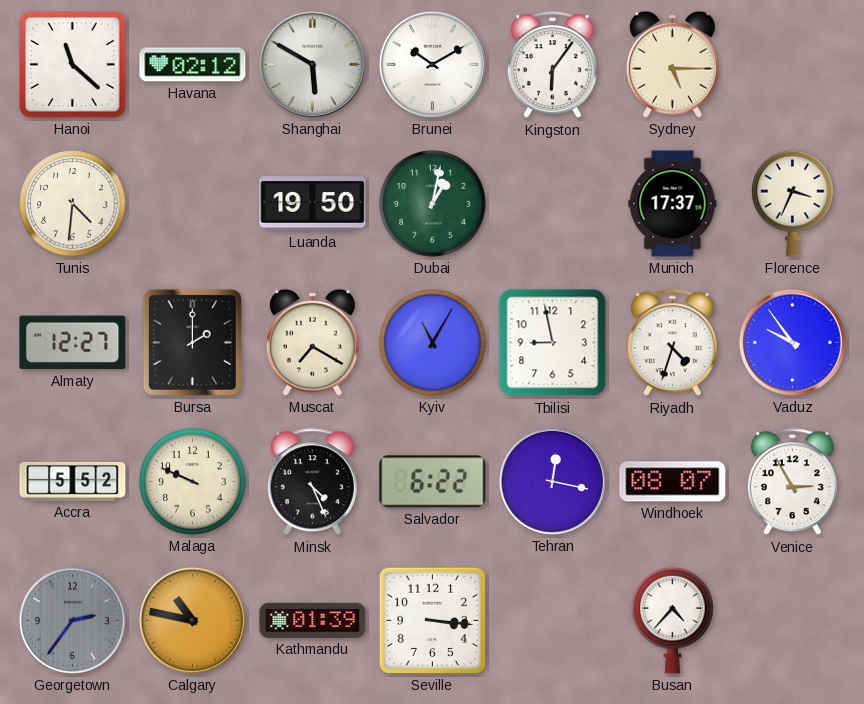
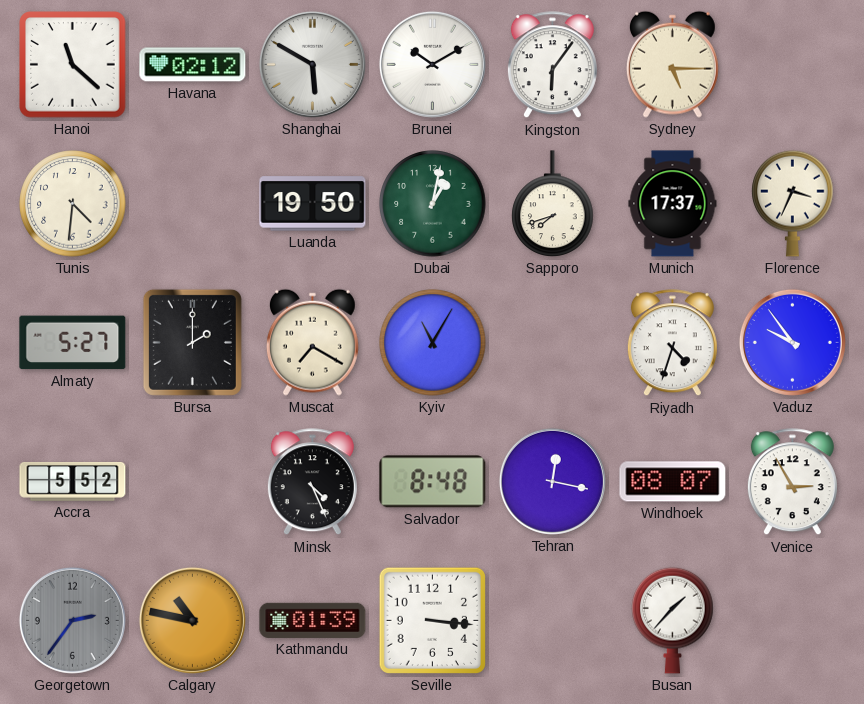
Sapporo: none -> 7:42
Almaty: 12:27 -> 5:27
Tbilisi: 8:58 -> none
Malaga: 9:49 -> none
Salvador: 6:22 -> 8:48
Busan: 4:37 -> 1:37
